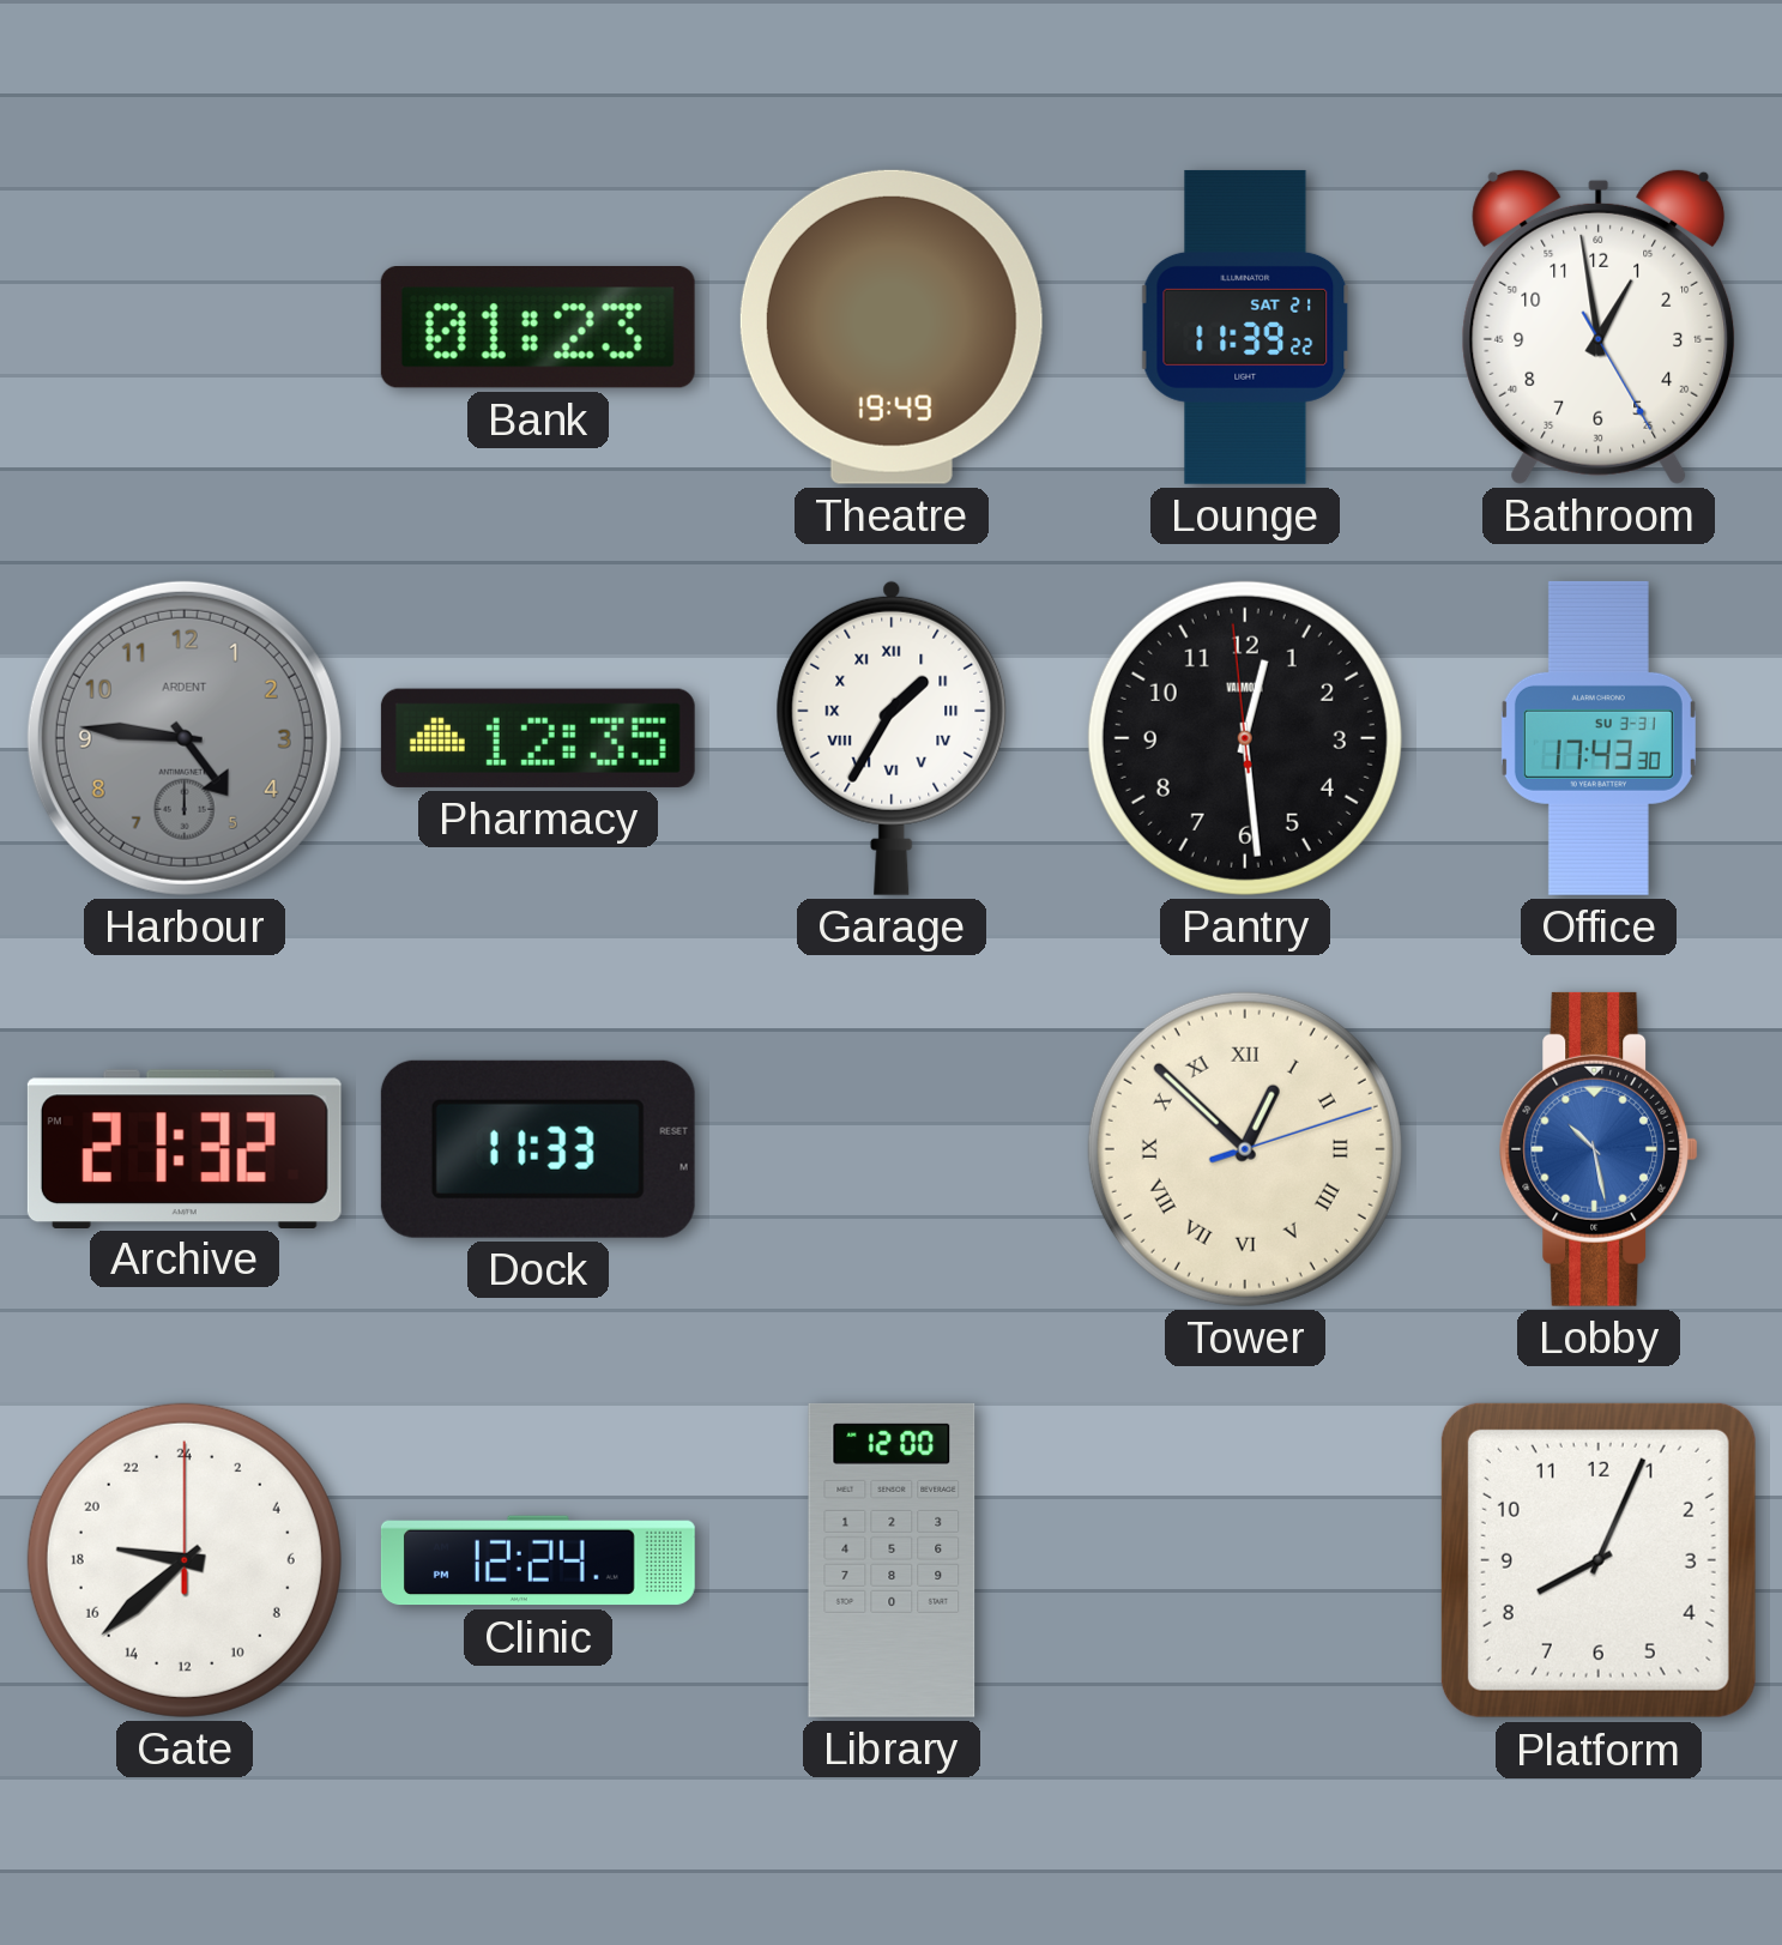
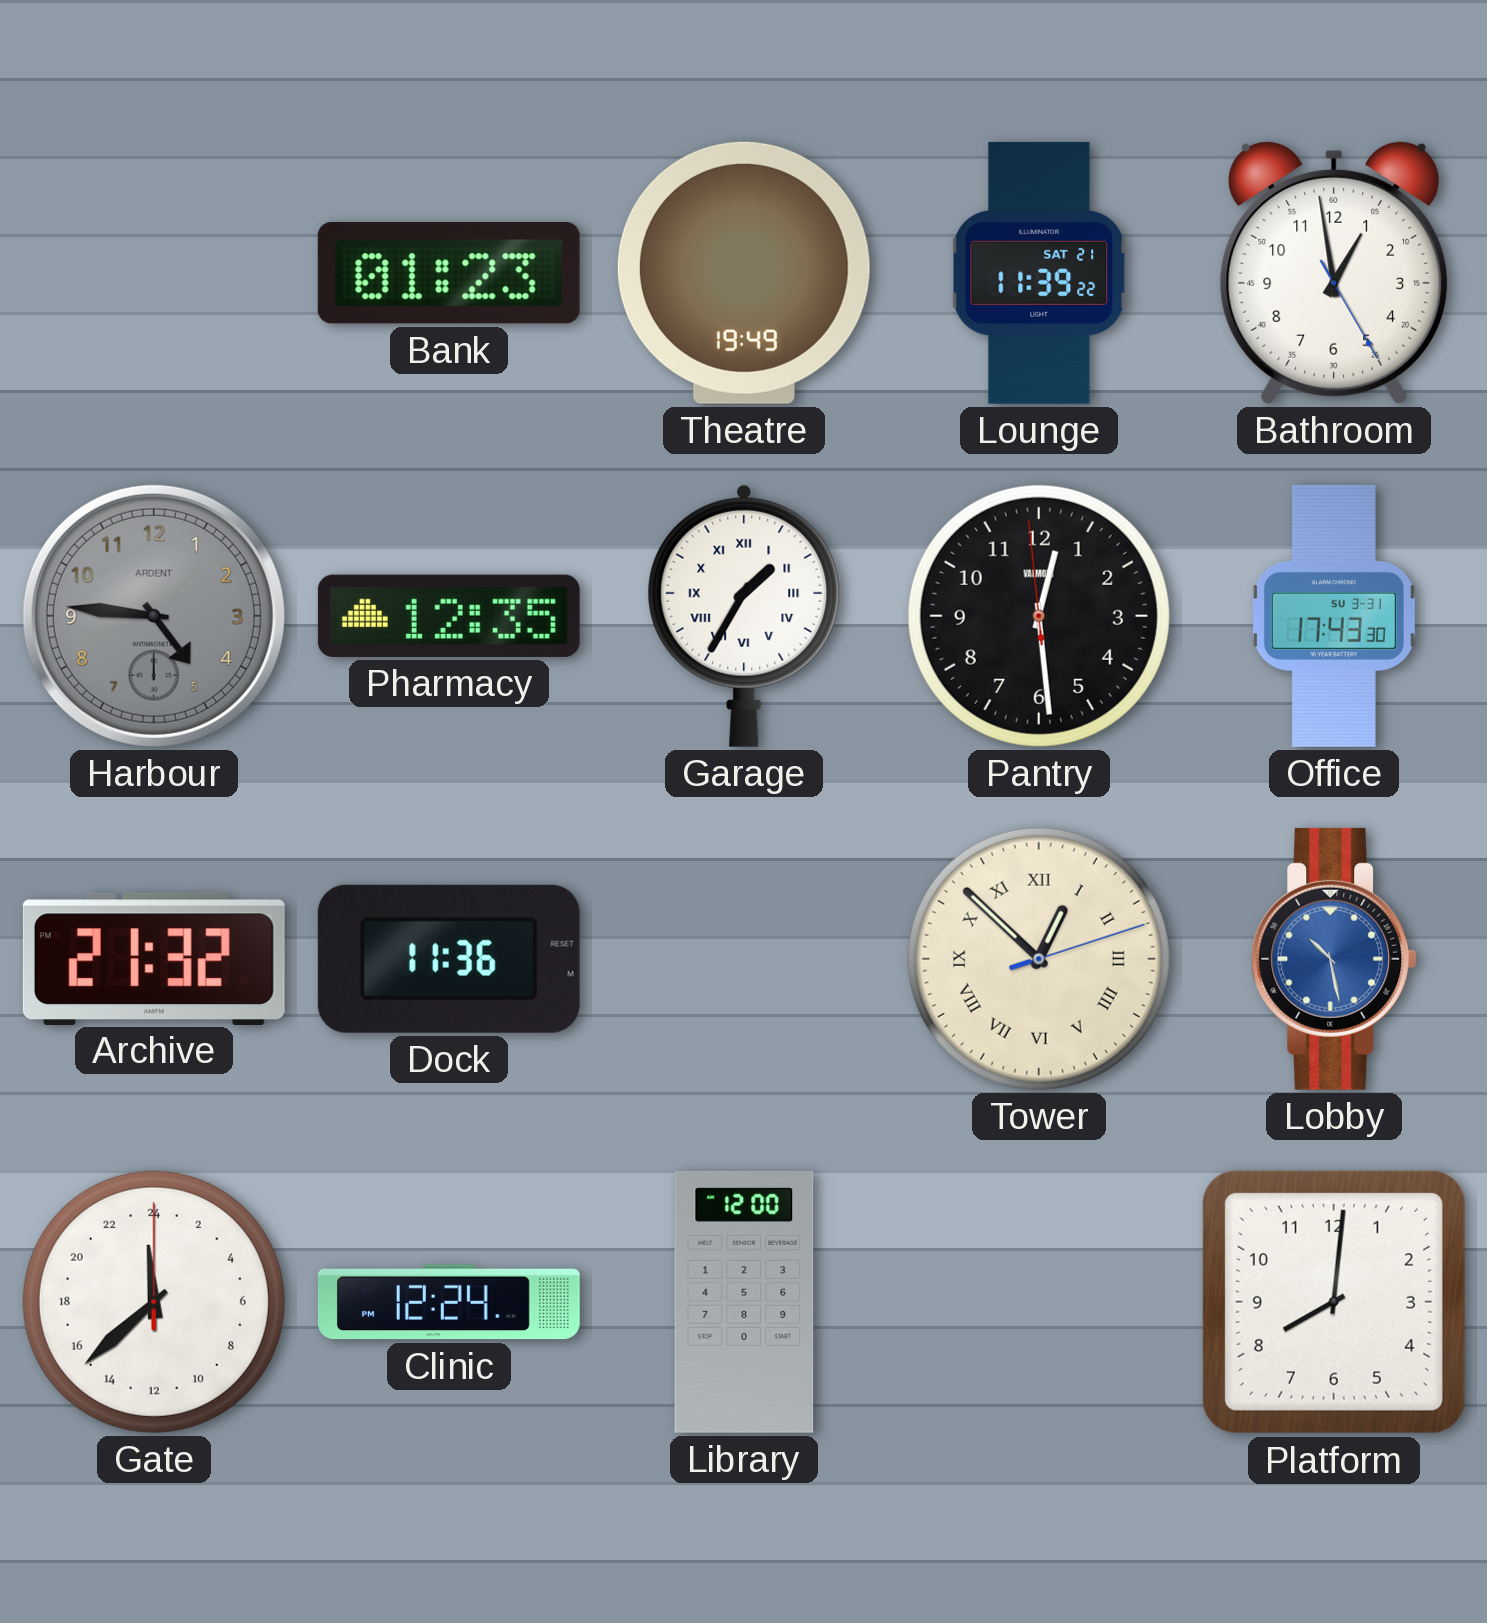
Dock: 11:33 -> 11:36
Gate: 18:38 -> 23:38
Platform: 8:04 -> 8:01
